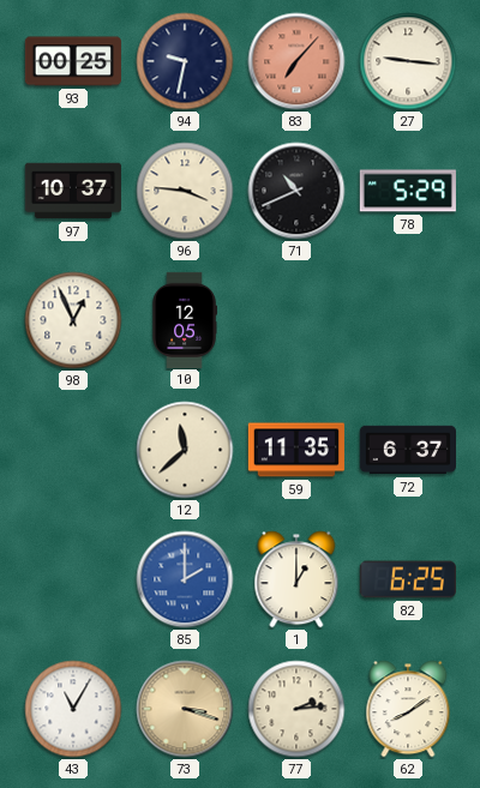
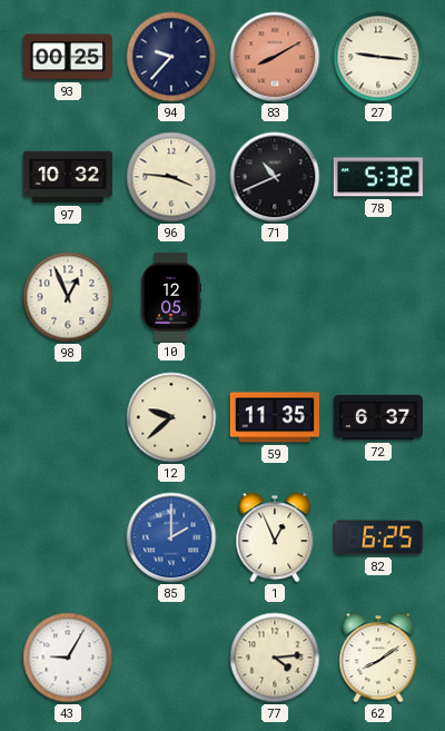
94: 9:32 -> 9:37
83: 7:07 -> 8:10
97: 10:37 -> 10:32
78: 5:29 -> 5:32
12: 11:38 -> 9:38
1: 1:00 -> 12:56
43: 11:05 -> 9:05
73: 3:18 -> none
77: 2:14 -> 4:14
